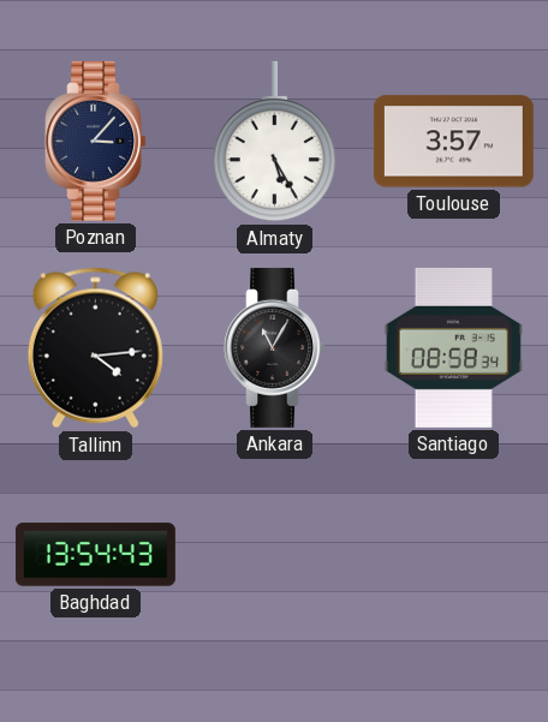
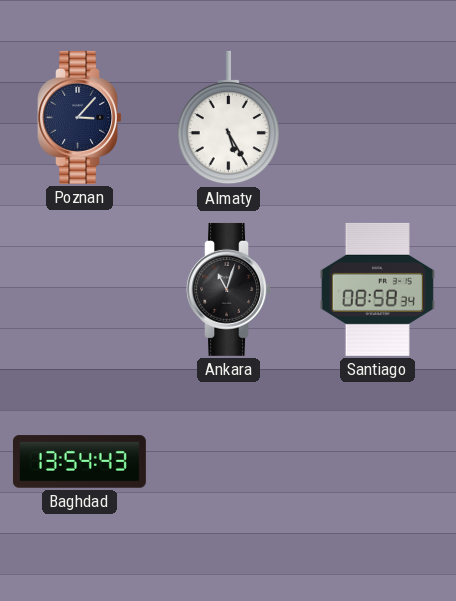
Toulouse: 3:57 -> none
Tallinn: 4:14 -> none
Ankara: 11:05 -> 11:03
